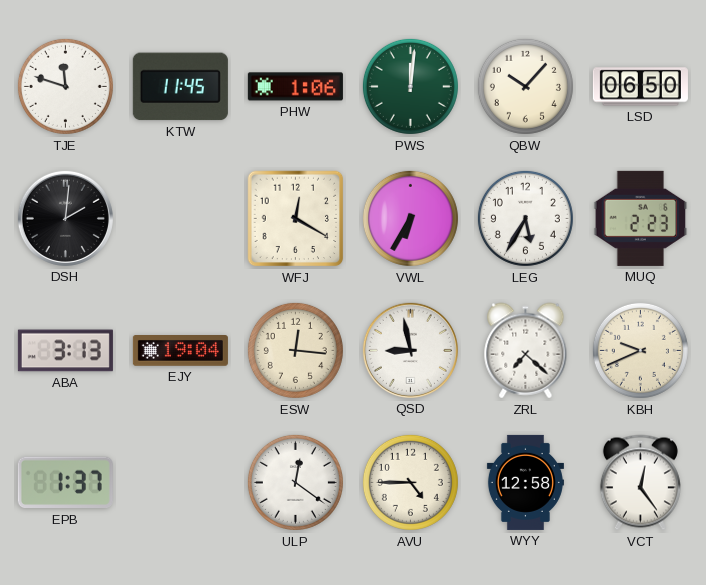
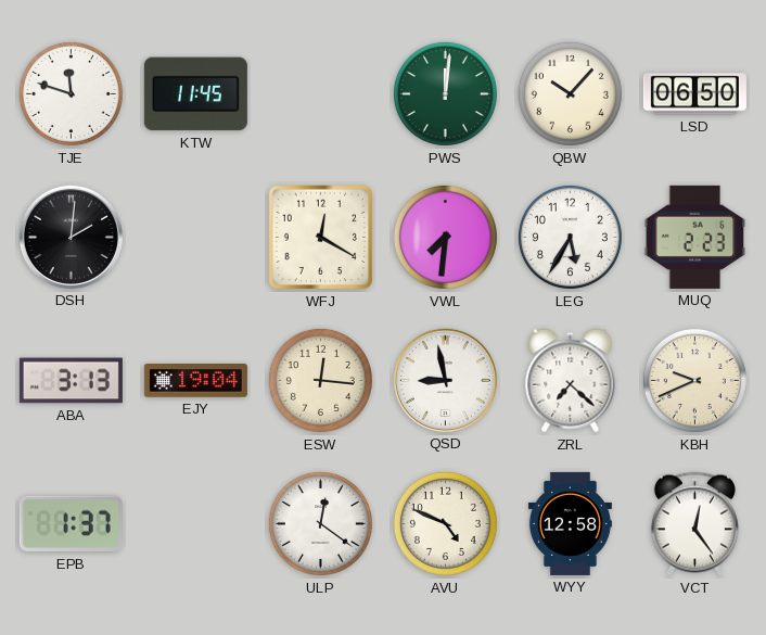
PHW: 1:06 -> none
VWL: 6:35 -> 7:31
AVU: 4:45 -> 4:49
